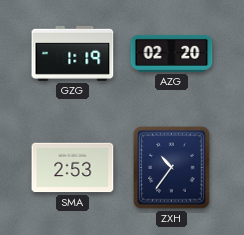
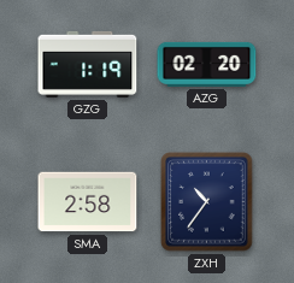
SMA: 2:53 -> 2:58
